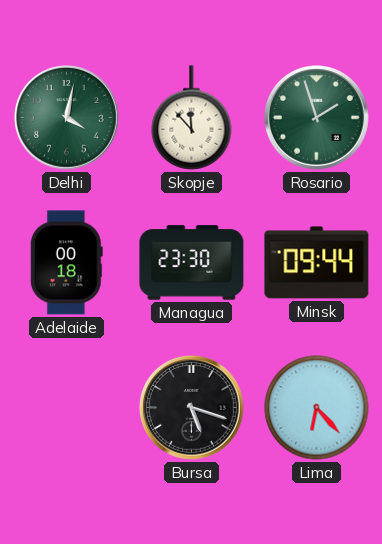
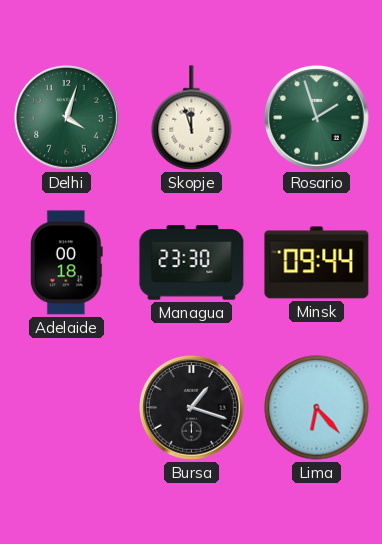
Delhi: 4:02 -> 4:03
Skopje: 11:53 -> 11:57
Bursa: 5:18 -> 1:18
